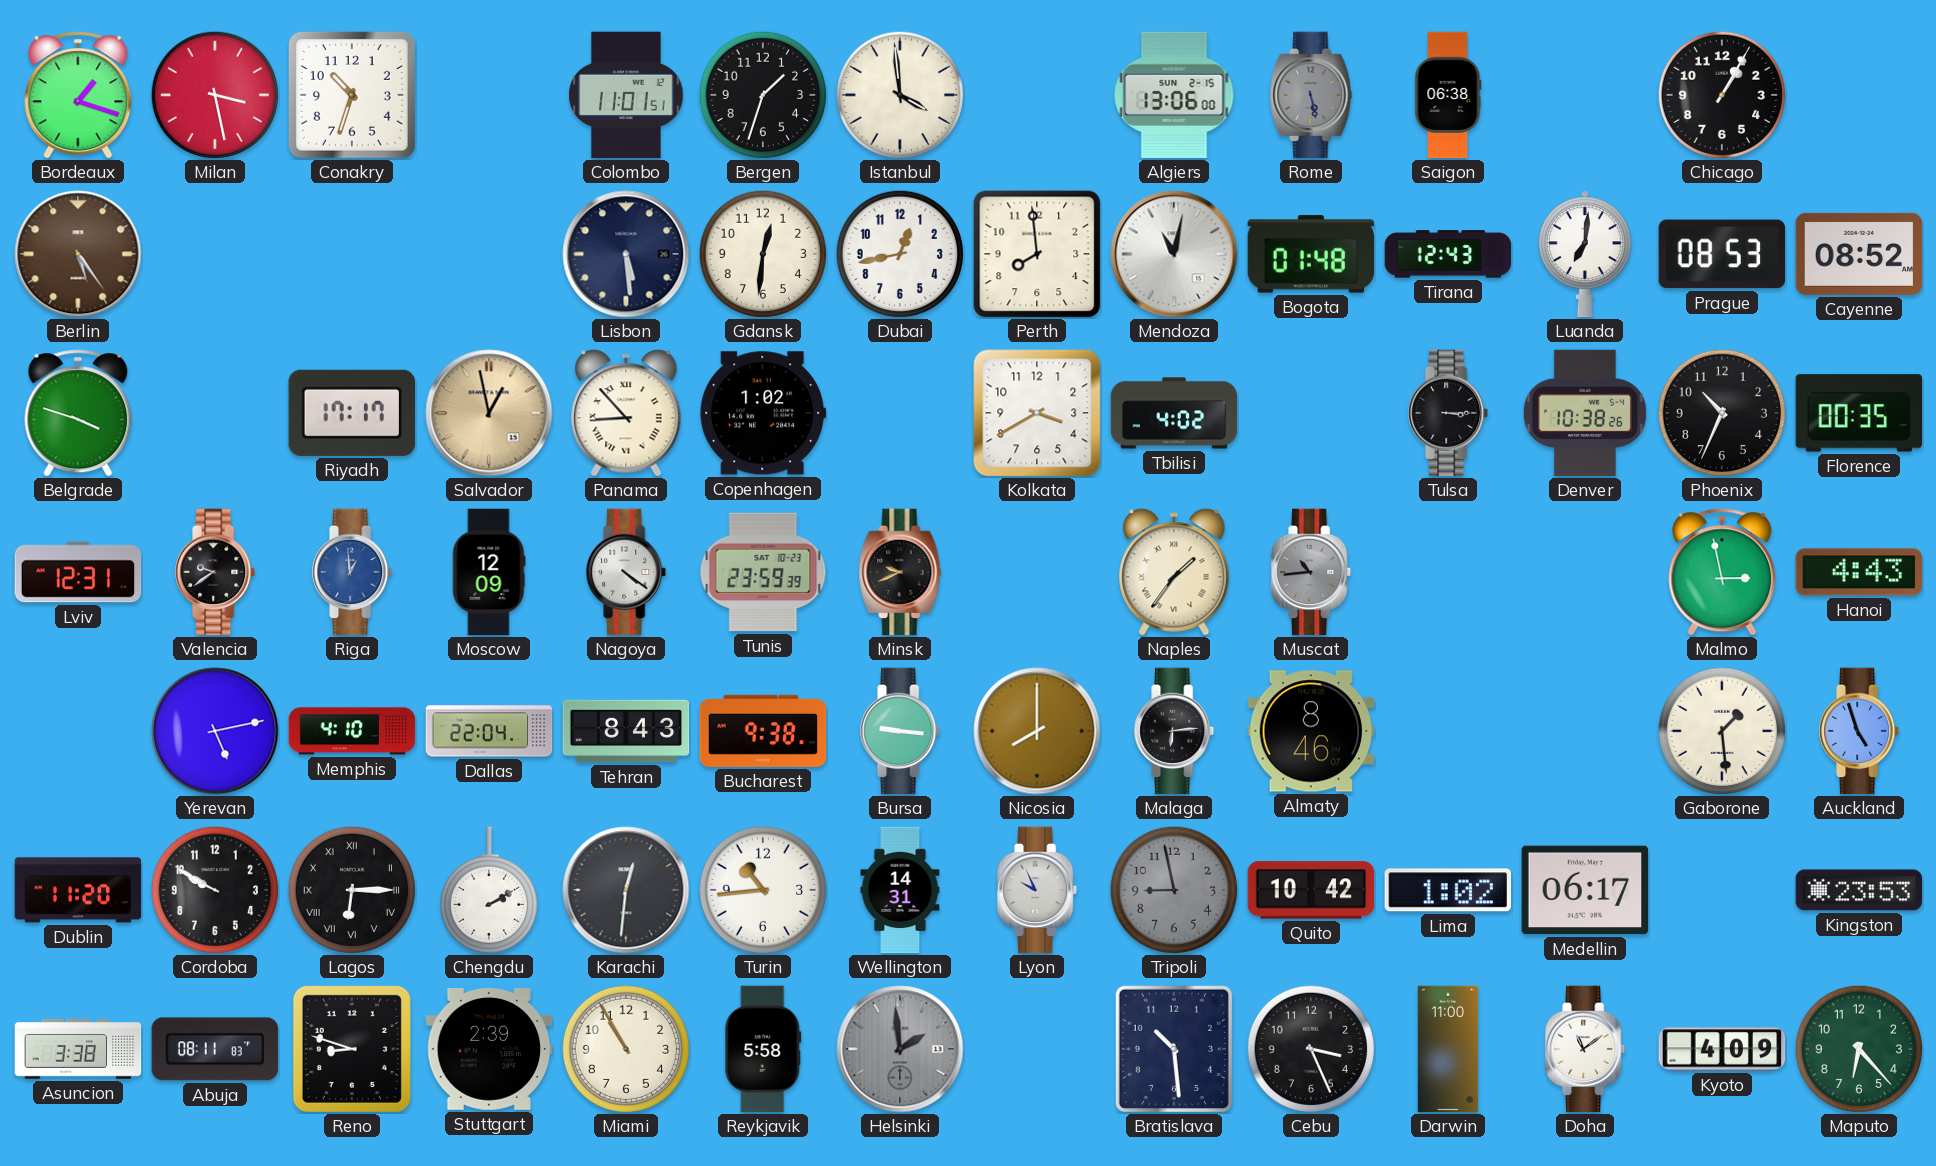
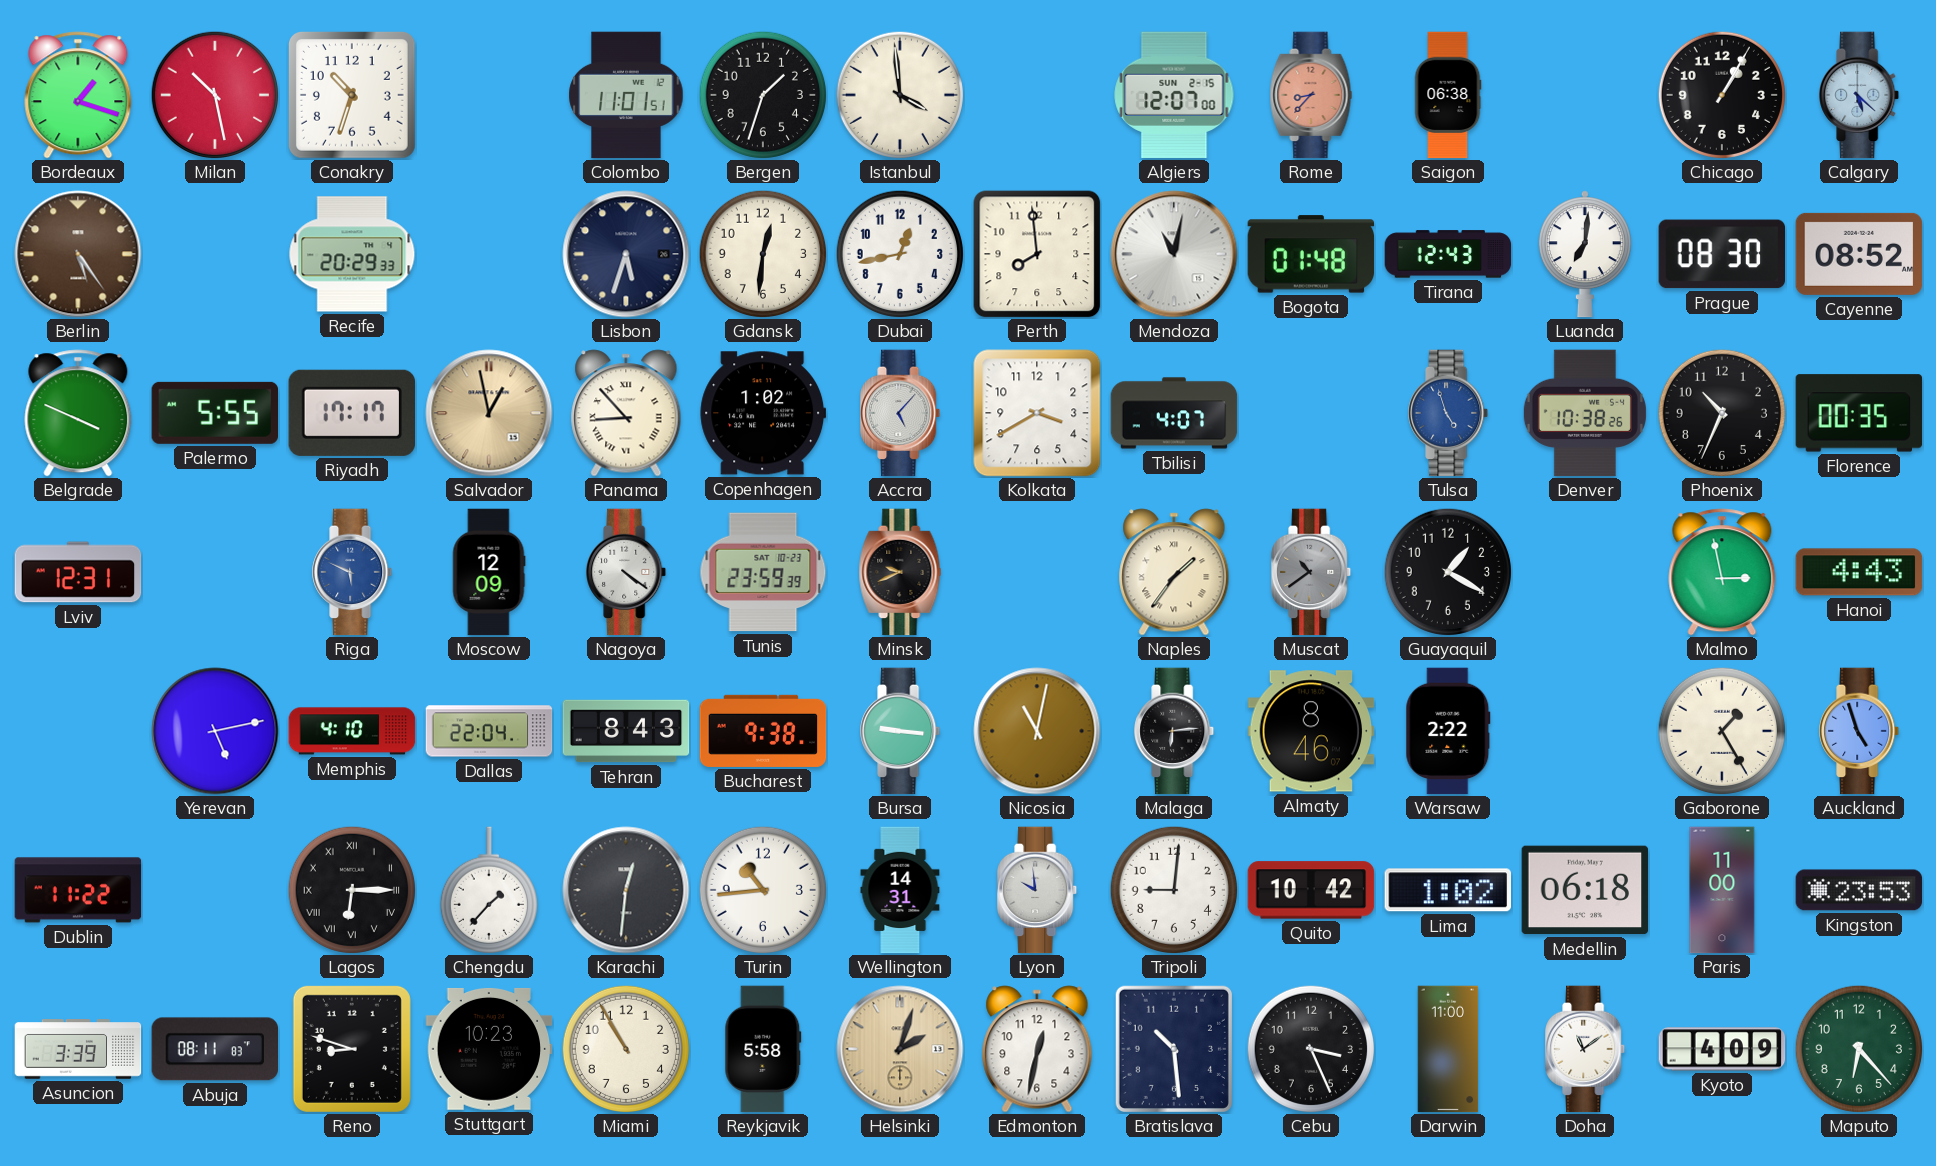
Milan: 3:28 -> 10:28
Algiers: 13:06 -> 12:07
Rome: 5:28 -> 8:37
Rome dial: grey -> salmon
Calgary: none -> 5:22
Recife: none -> 20:29
Lisbon: 5:29 -> 5:33
Prague: 08:53 -> 08:30
Belgrade: 3:48 -> 3:49
Palermo: none -> 5:55
Accra: none -> 5:07
Tbilisi: 4:02 -> 4:07
Tulsa: 3:15 -> 4:57
Tulsa dial: black -> blue
Valencia: 9:39 -> none
Riga: 12:59 -> 5:49
Muscat: 10:44 -> 10:39
Guayaquil: none -> 1:20
Nicosia: 8:00 -> 11:02
Warsaw: none -> 2:22
Gaborone: 1:29 -> 1:25
Dublin: 11:20 -> 11:22
Cordoba: 9:50 -> none
Chengdu: 2:10 -> 1:37
Lyon: 9:56 -> 9:59
Tripoli: 8:58 -> 9:01
Tripoli dial: grey -> white
Medellin: 06:17 -> 06:18
Paris: none -> 11:00
Asuncion: 3:38 -> 3:39
Stuttgart: 2:39 -> 10:23
Helsinki: 1:59 -> 2:03
Helsinki dial: grey -> champagne
Edmonton: none -> 12:32
